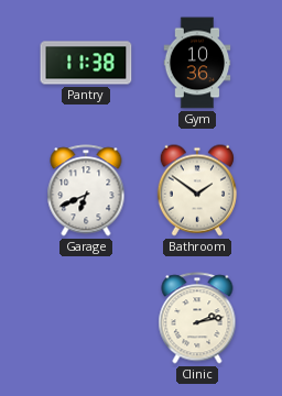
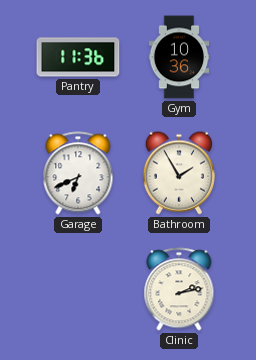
Pantry: 11:38 -> 11:36
Bathroom: 1:51 -> 1:55
